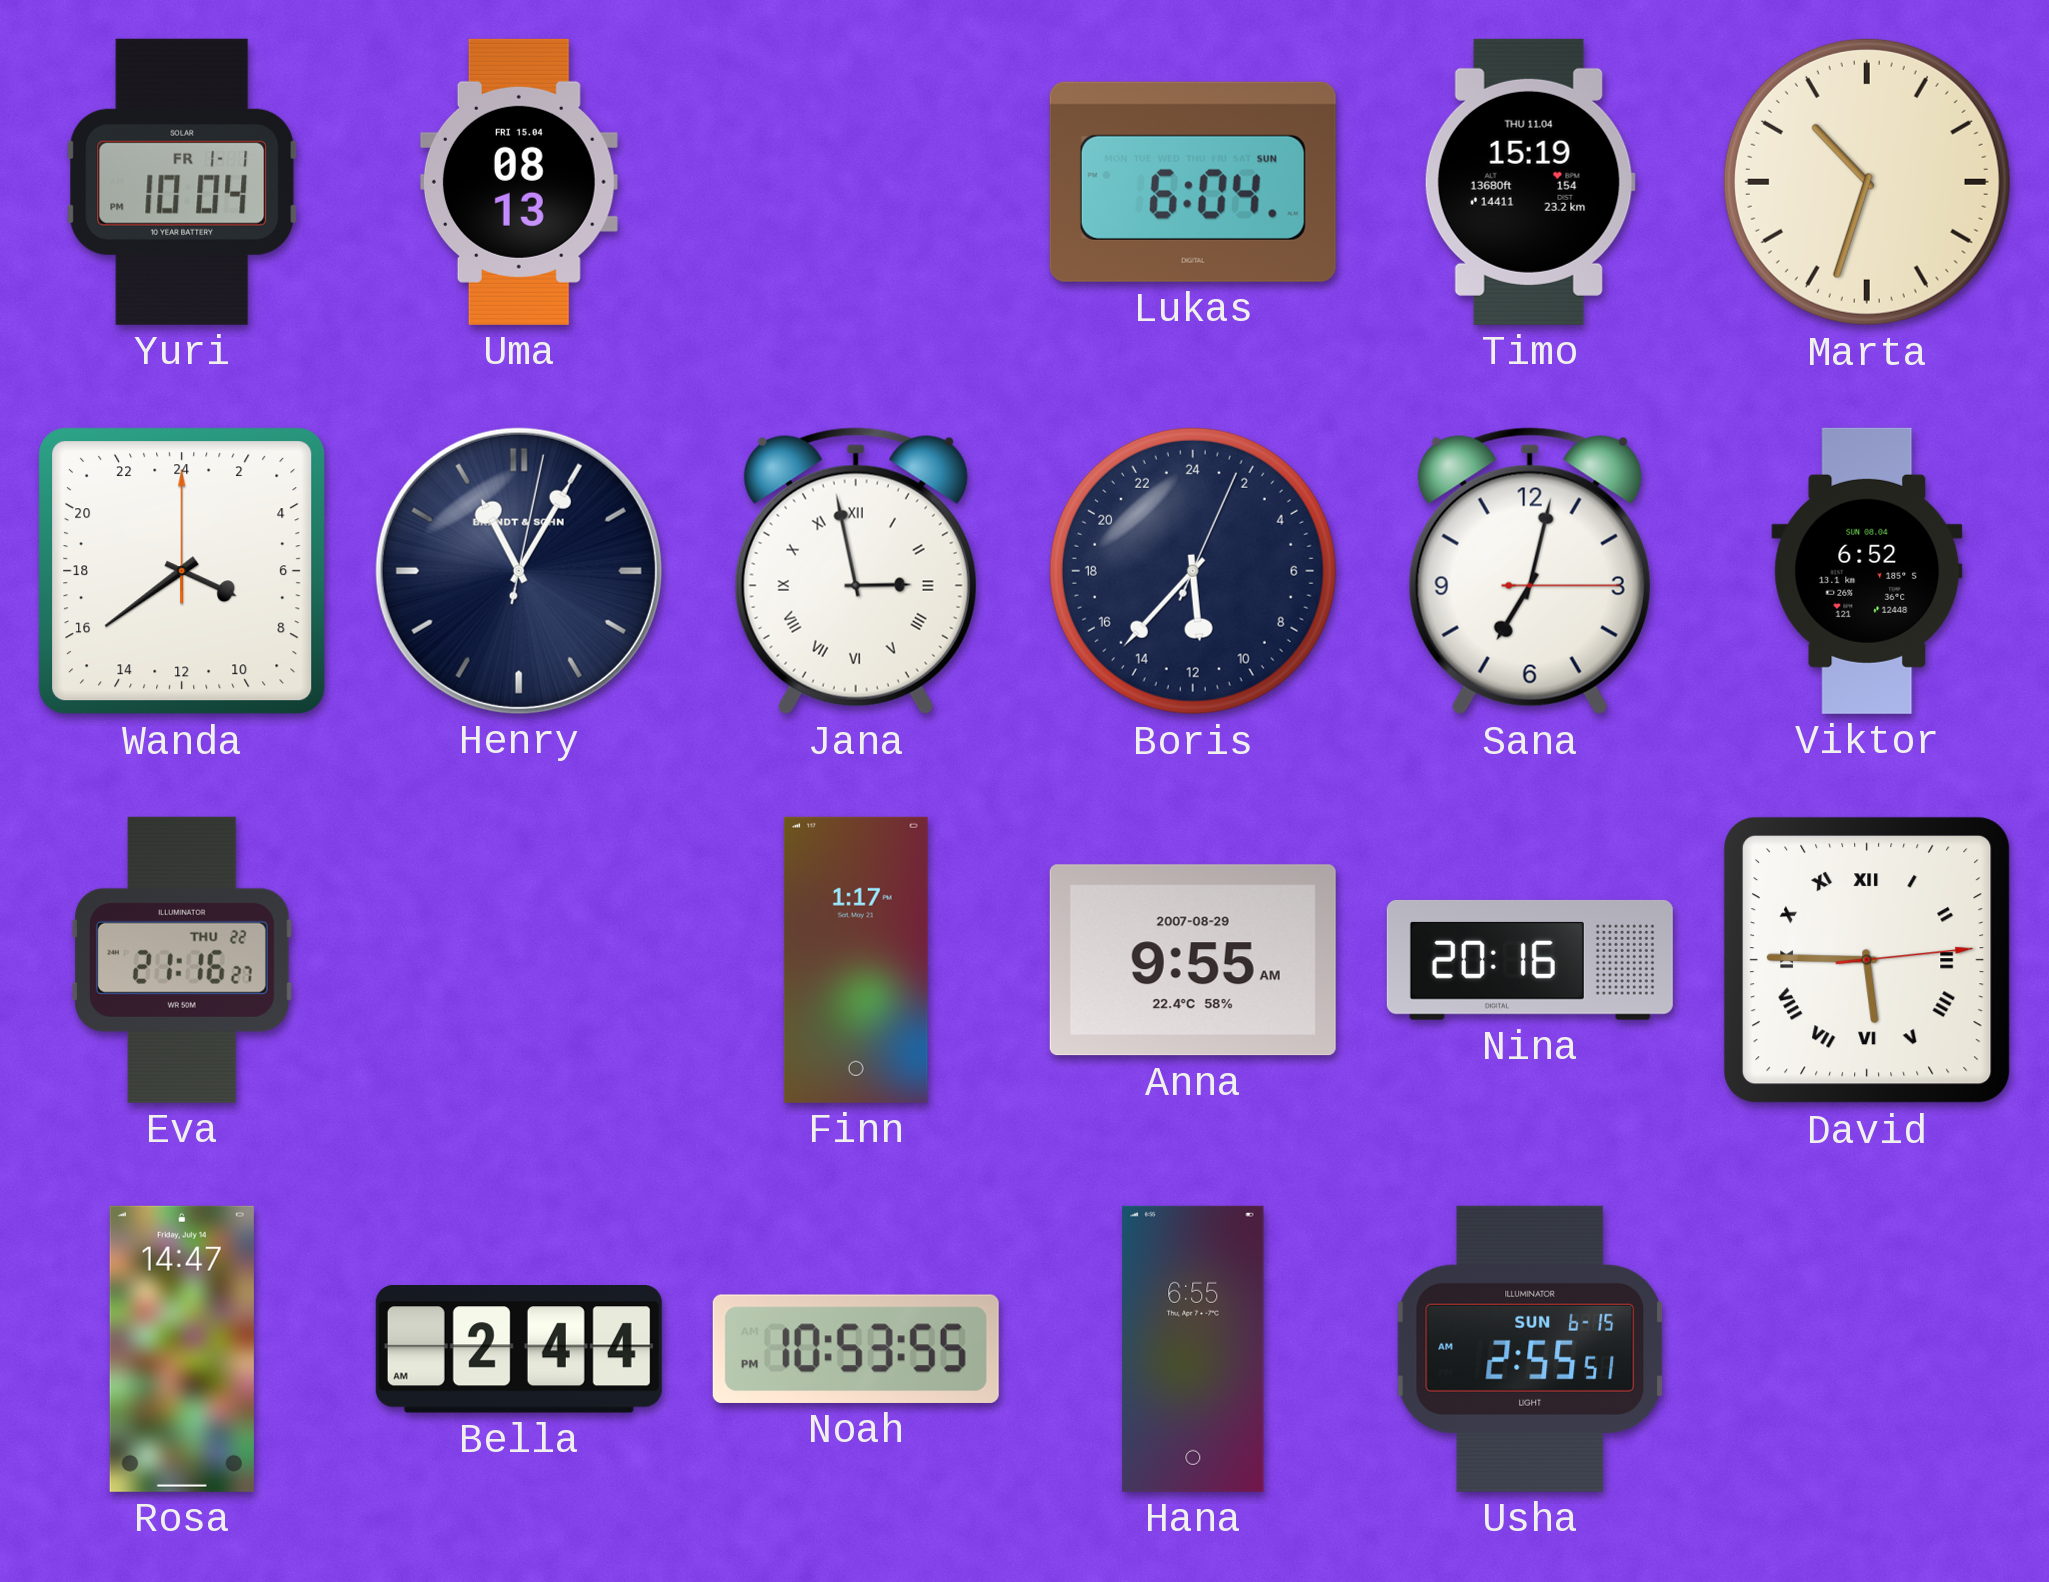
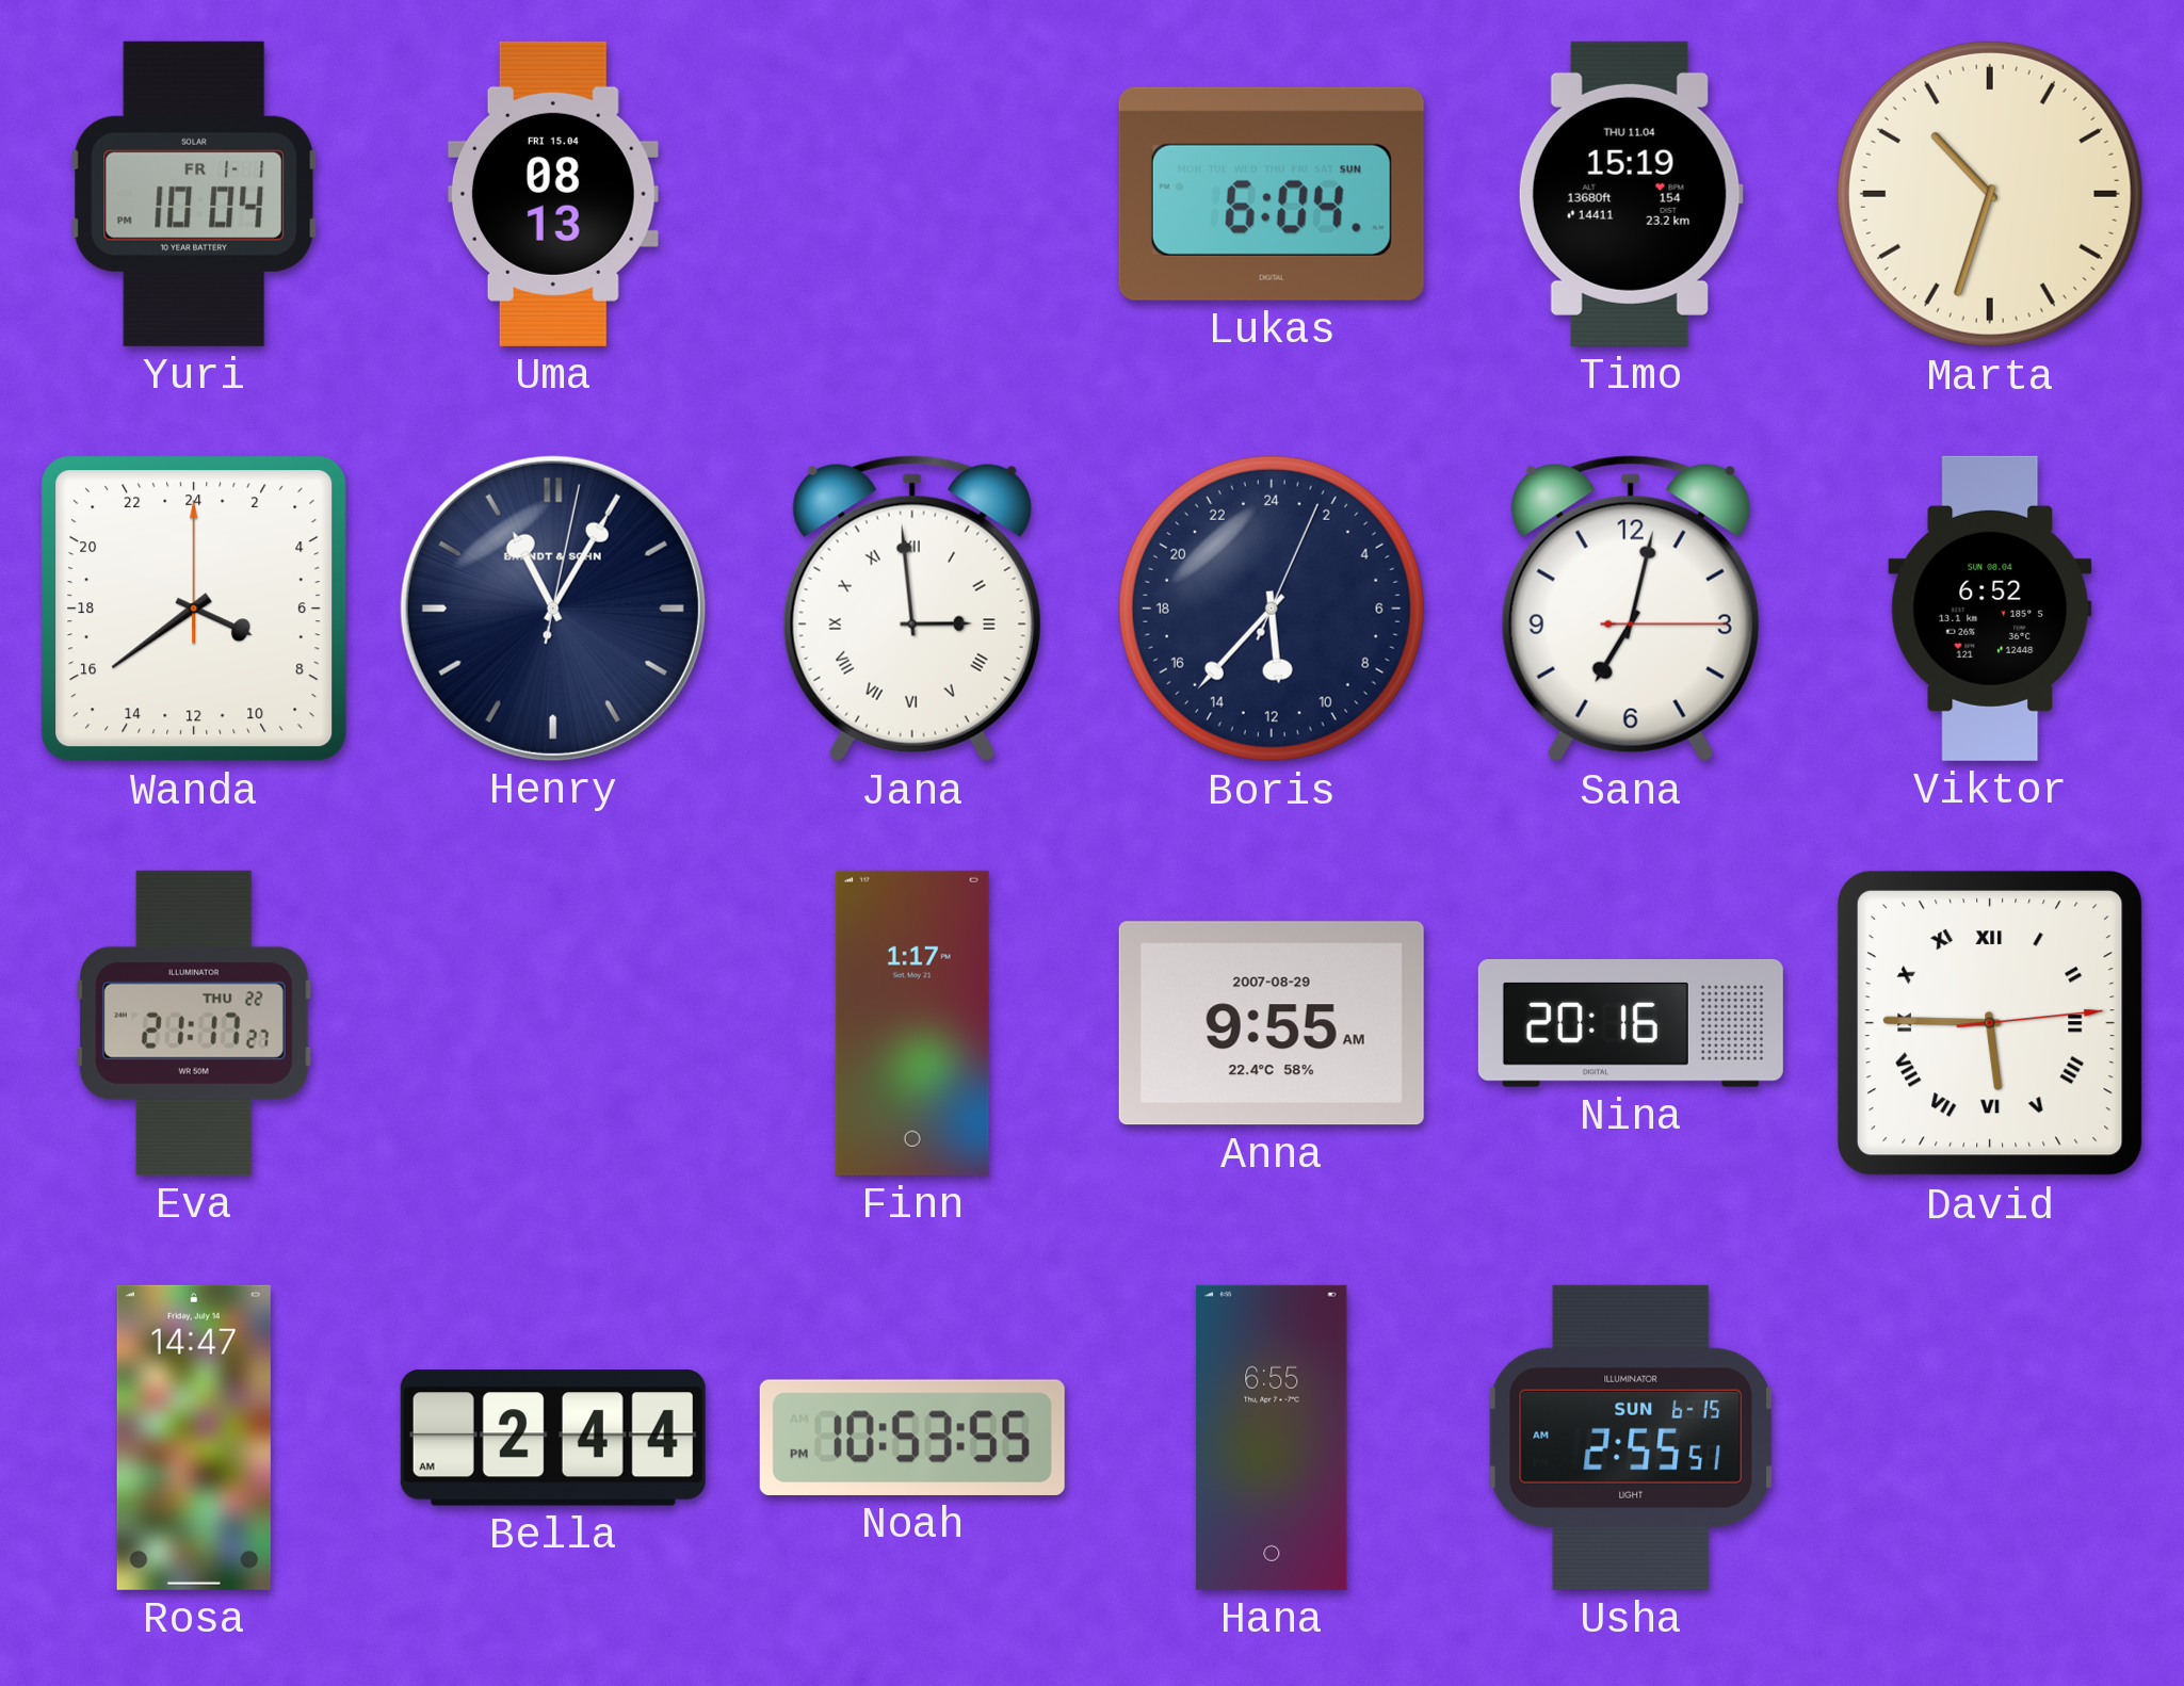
Jana: 2:58 -> 2:59
Eva: 21:16 -> 21:17
